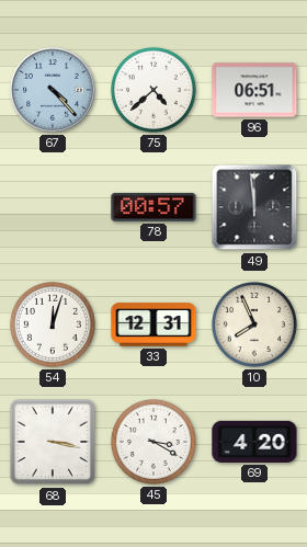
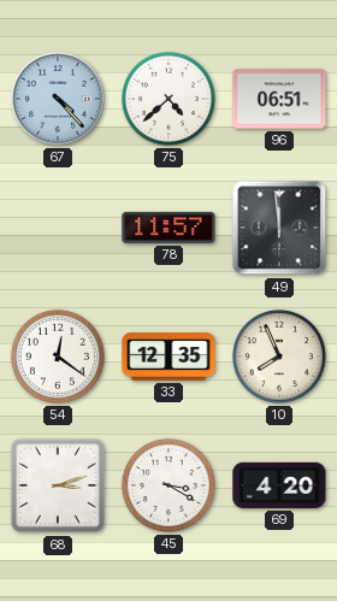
78: 00:57 -> 11:57
54: 12:03 -> 12:21
33: 12:31 -> 12:35
68: 3:17 -> 3:12
